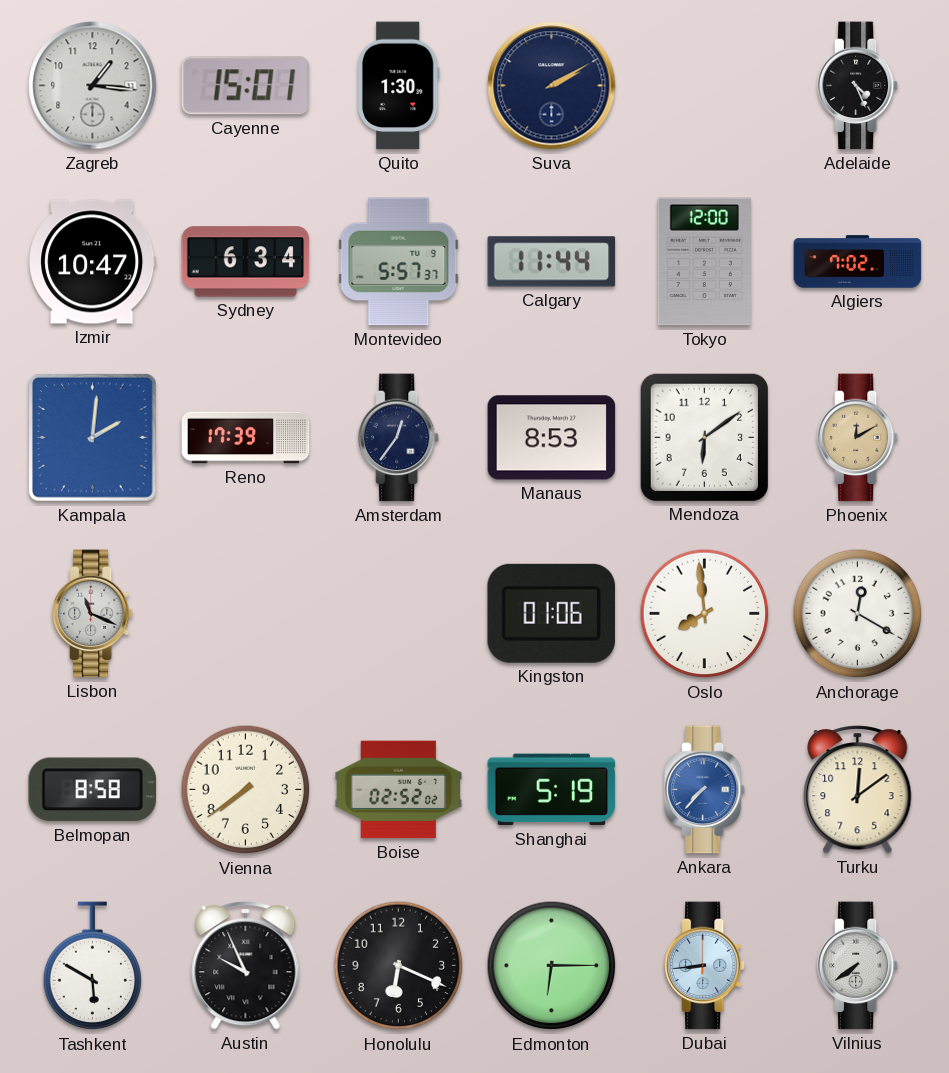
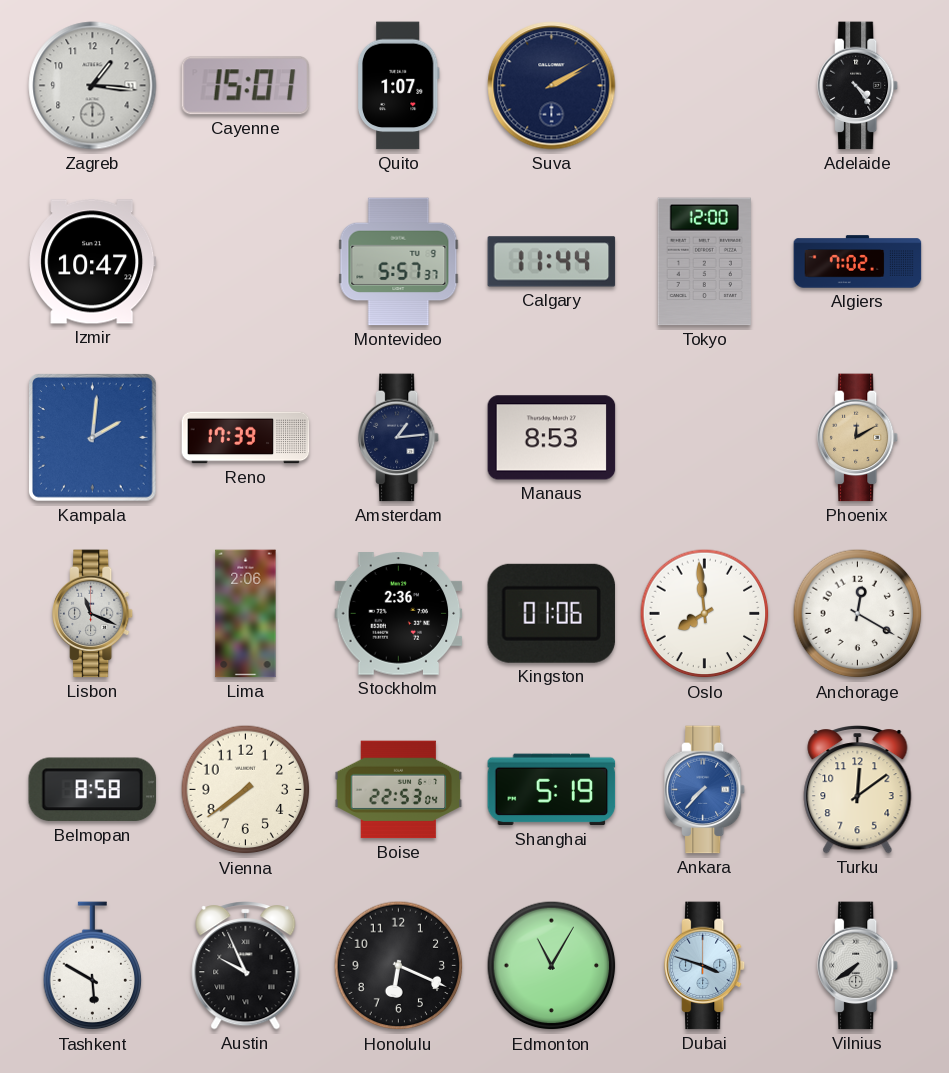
Quito: 1:30 -> 1:07
Adelaide: 4:26 -> 4:24
Sydney: 6:34 -> none
Amsterdam: 12:36 -> 1:14
Mendoza: 6:09 -> none
Lima: none -> 2:06
Stockholm: none -> 2:36
Boise: 02:52 -> 22:53
Edmonton: 6:15 -> 11:05
Dubai: 8:44 -> 3:48
